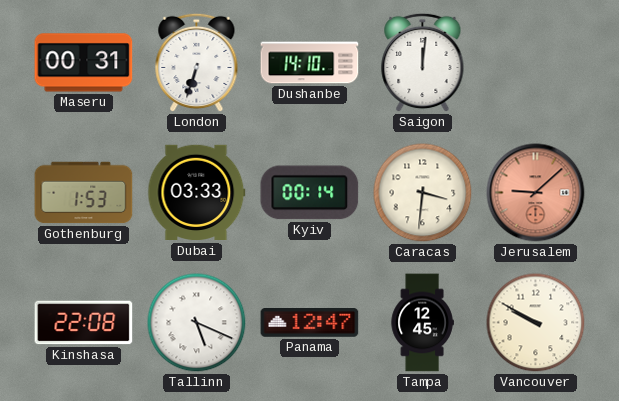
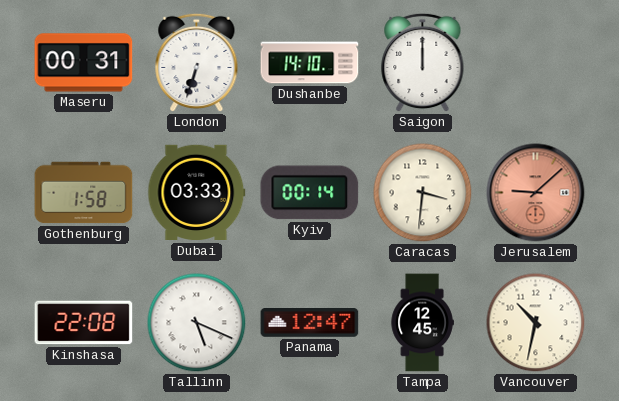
Saigon: 12:01 -> 12:00
Gothenburg: 1:53 -> 1:58
Vancouver: 9:50 -> 10:32
